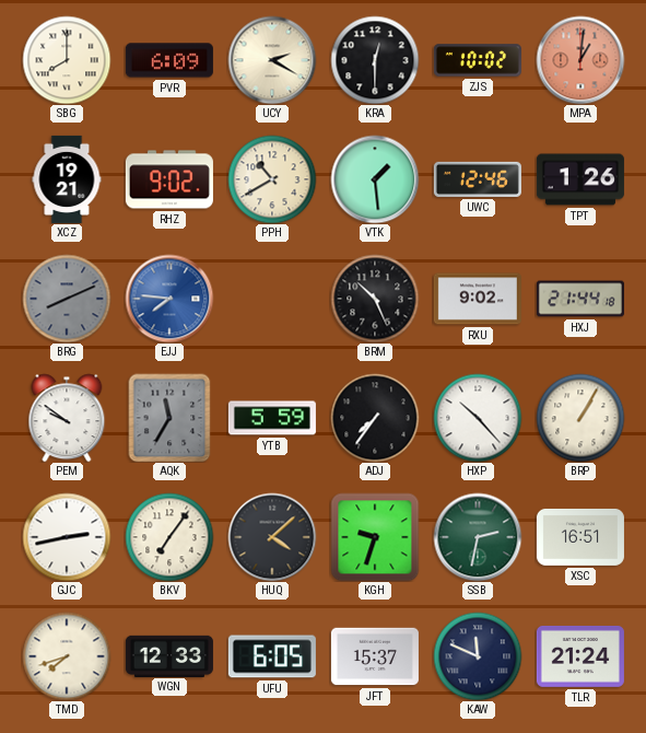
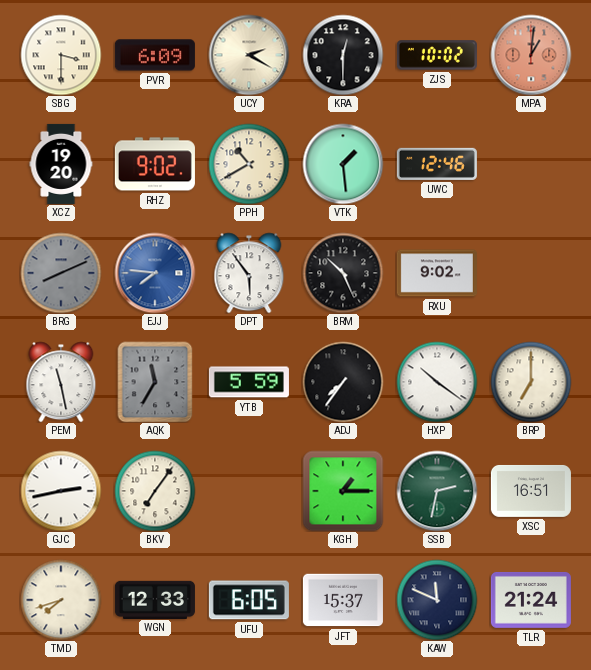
SBG: 8:00 -> 3:30
XCZ: 19:21 -> 19:20
TPT: 1:26 -> none
DPT: none -> 5:54
HXJ: 21:44 -> none
PEM: 9:51 -> 11:28
HXP: 10:23 -> 10:21
BRP: 1:05 -> 7:00
HUQ: 4:08 -> none
KGH: 9:33 -> 1:15
